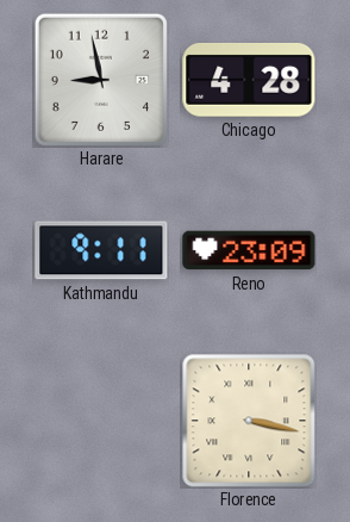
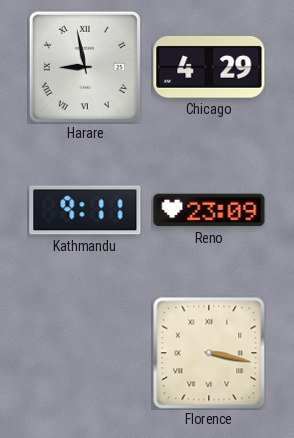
Harare numerals: Arabic -> Roman
Chicago: 4:28 -> 4:29
